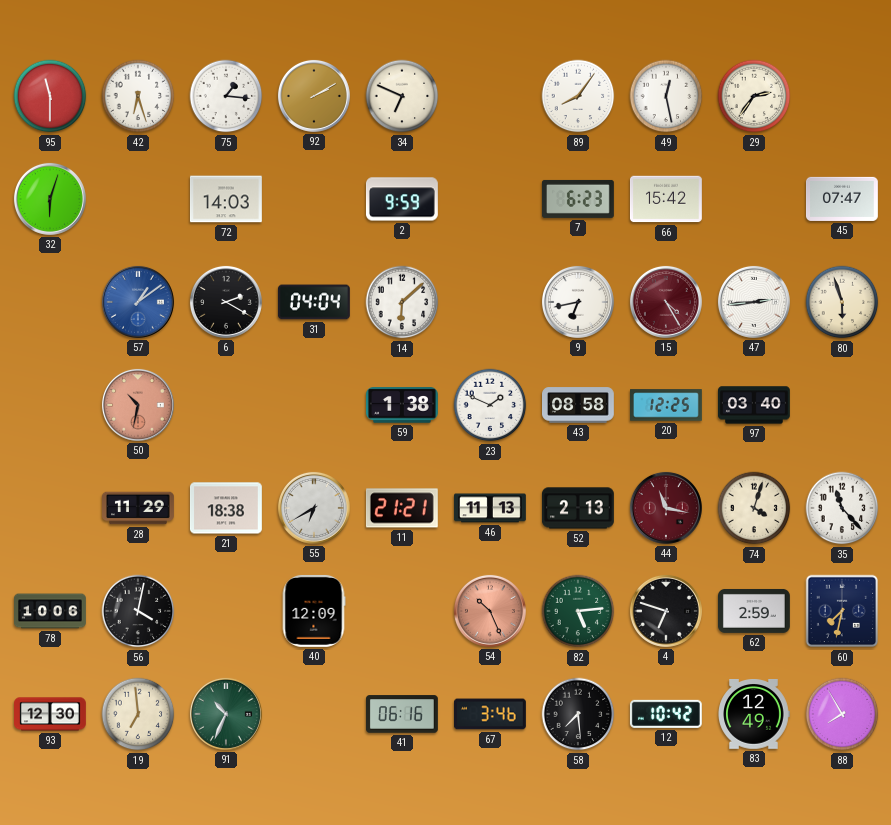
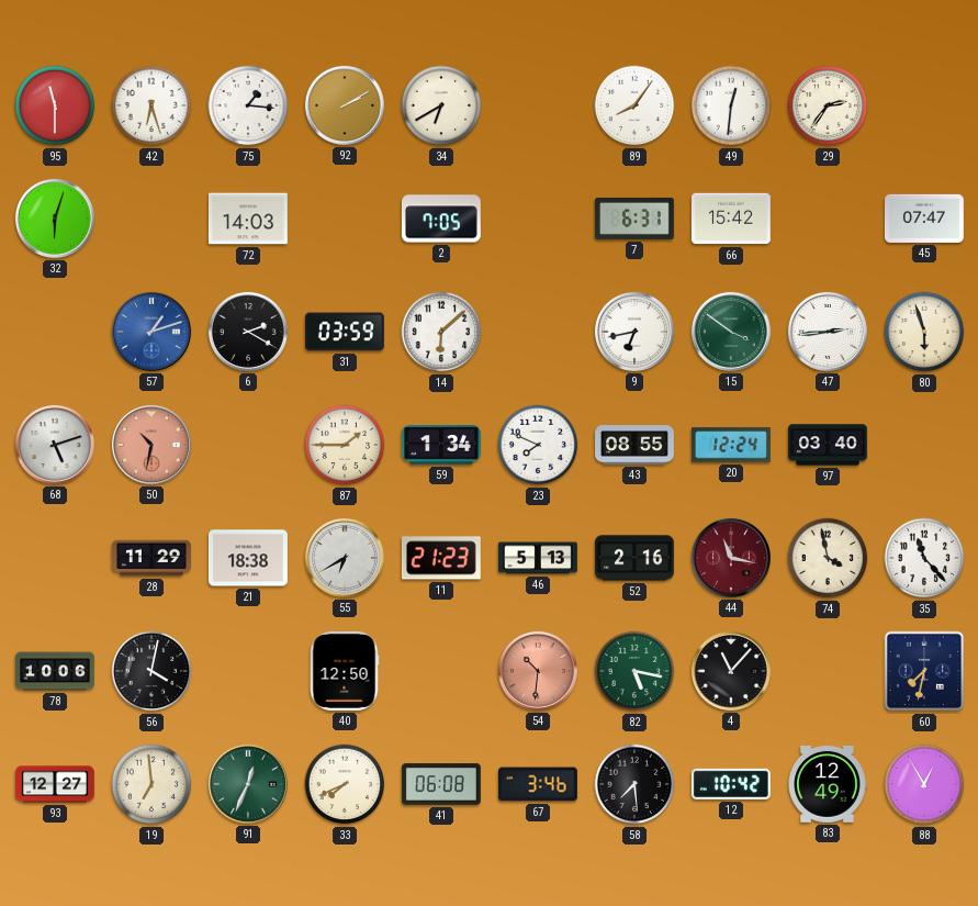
34: 6:49 -> 6:40
49: 12:28 -> 12:31
2: 9:59 -> 7:05
7: 6:23 -> 6:31
57: 1:09 -> 1:12
31: 04:04 -> 03:59
15: 4:25 -> 3:51
15 dial: burgundy -> green
68: none -> 5:12
87: none -> 1:45
59: 1:38 -> 1:34
23: 1:49 -> 7:49
43: 08:58 -> 08:55
20: 12:25 -> 12:24
11: 21:21 -> 21:23
46: 11:13 -> 5:13
52: 2:13 -> 2:16
74: 4:03 -> 3:58
40: 12:09 -> 12:50
54: 10:26 -> 10:31
82: 5:14 -> 5:17
4: 6:48 -> 11:07
62: 2:59 -> none
93: 12:30 -> 12:27
91: 10:34 -> 12:34
33: none -> 7:41
41: 06:16 -> 06:08
88: 7:55 -> 12:55
